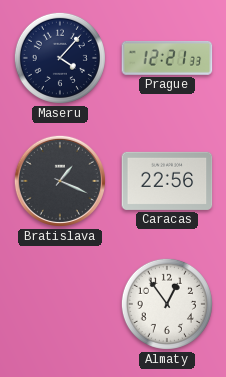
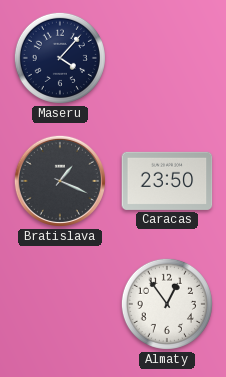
Prague: 12:21 -> none
Caracas: 22:56 -> 23:50
